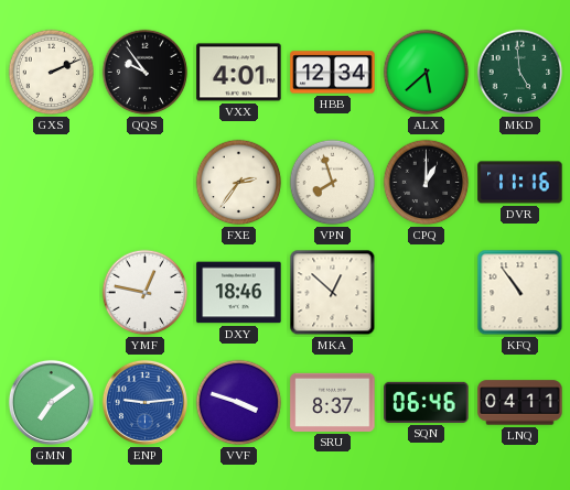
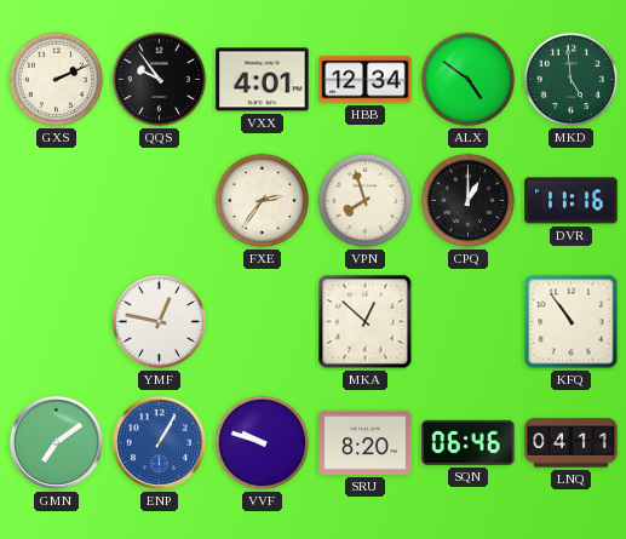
ALX: 5:38 -> 4:51
DXY: 18:46 -> none
ENP: 9:14 -> 1:05
VVF: 3:48 -> 9:48
SRU: 8:37 -> 8:20
